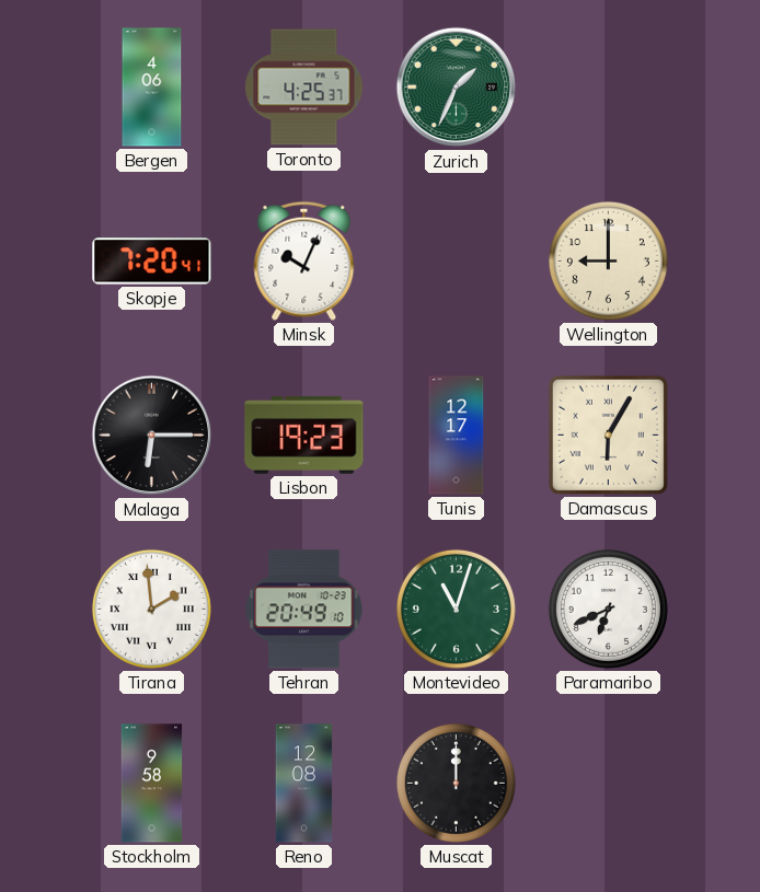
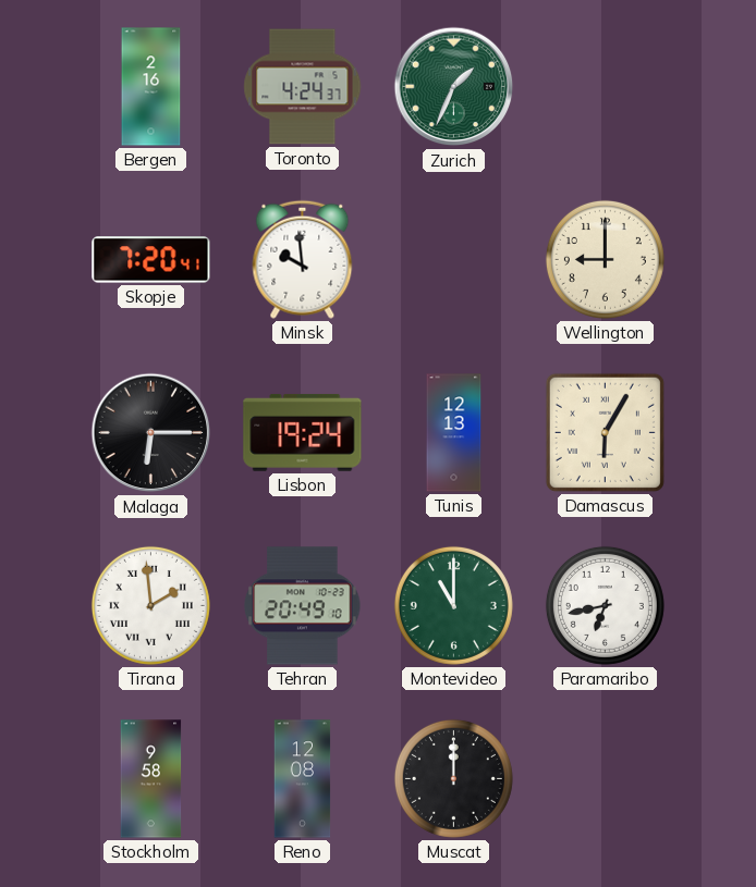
Bergen: 4:06 -> 2:16
Toronto: 4:25 -> 4:24
Minsk: 10:04 -> 9:59
Lisbon: 19:23 -> 19:24
Tunis: 12:17 -> 12:13
Montevideo: 11:03 -> 11:00
Paramaribo: 6:41 -> 6:43
